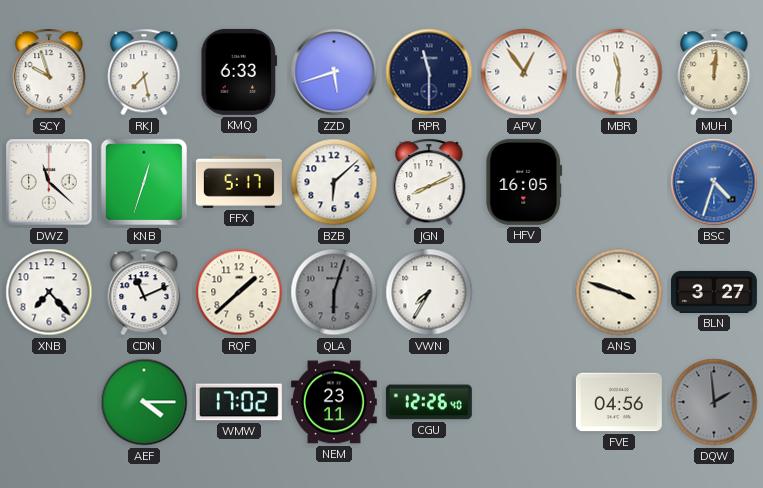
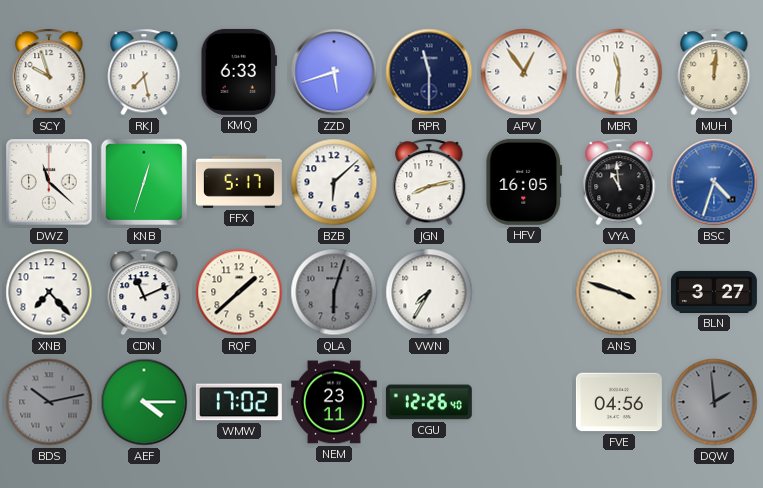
JGN: 8:11 -> 8:13
VYA: none -> 10:59
BDS: none -> 10:13
